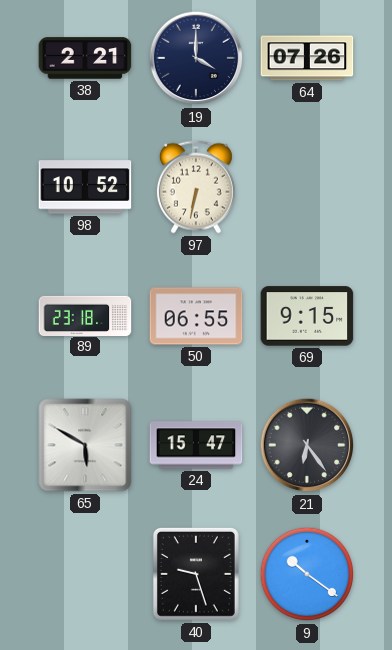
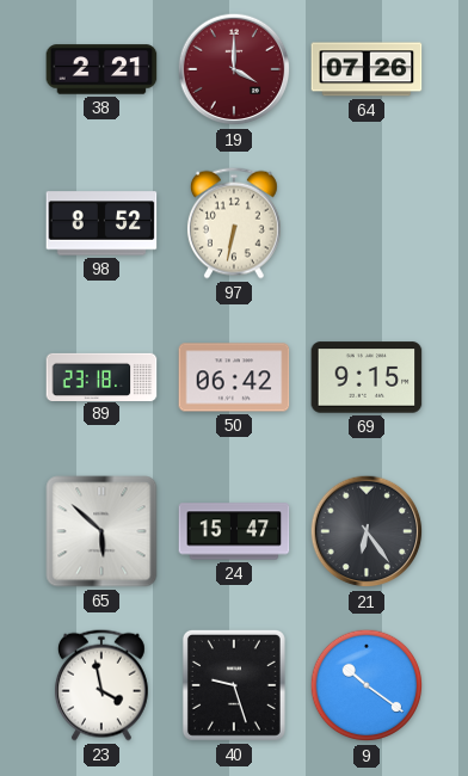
19 dial: navy -> burgundy
98: 10:52 -> 8:52
50: 06:55 -> 06:42
65: 5:50 -> 5:52
23: none -> 3:58
